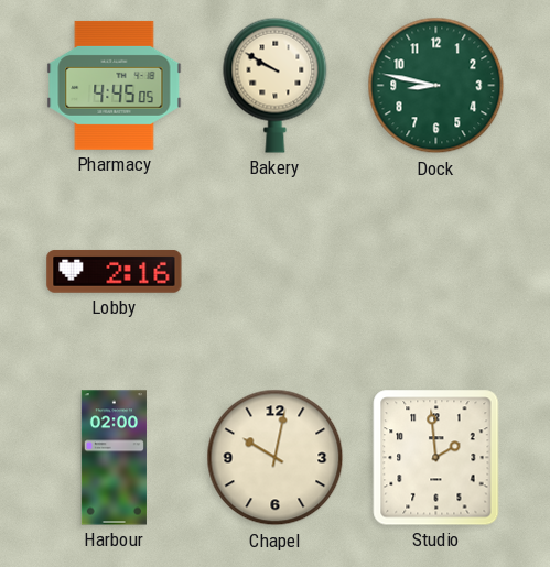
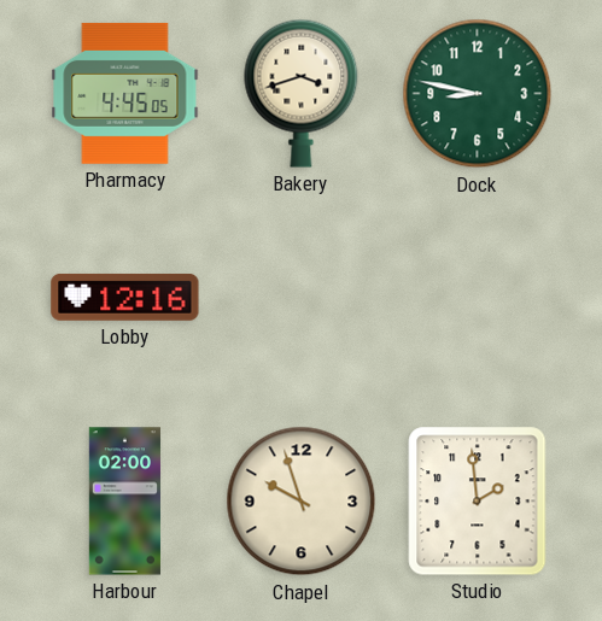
Bakery: 9:50 -> 3:42
Lobby: 2:16 -> 12:16
Chapel: 10:02 -> 9:57
